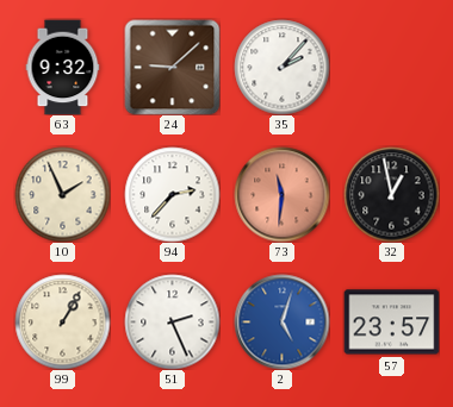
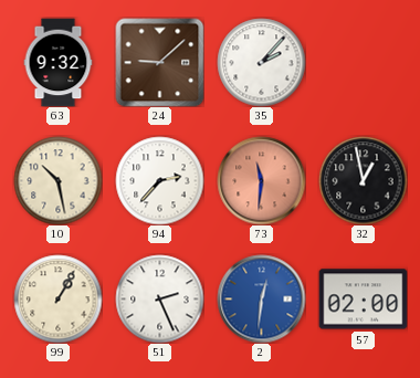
10: 1:56 -> 10:28
2: 5:03 -> 12:31
57: 23:57 -> 02:00
